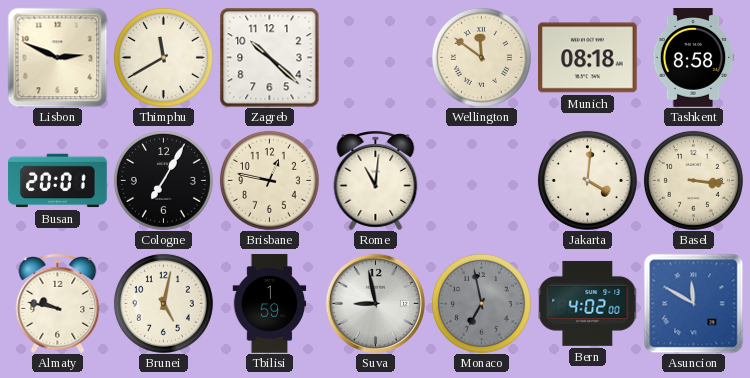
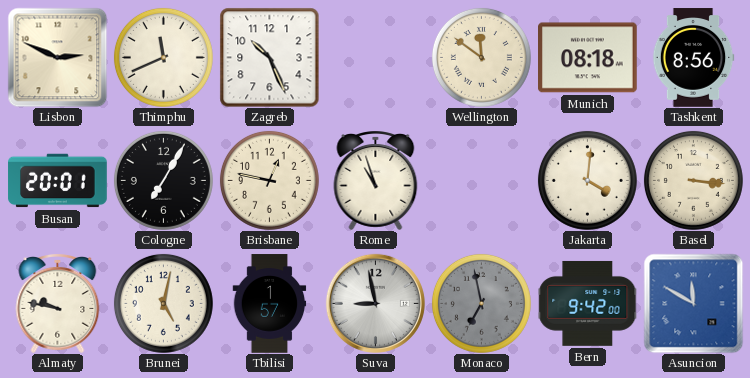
Thimphu: 11:40 -> 11:41
Zagreb: 10:22 -> 10:26
Tashkent: 8:58 -> 8:56
Rome: 11:01 -> 10:57
Tbilisi: 1:59 -> 1:57
Bern: 4:02 -> 9:42
